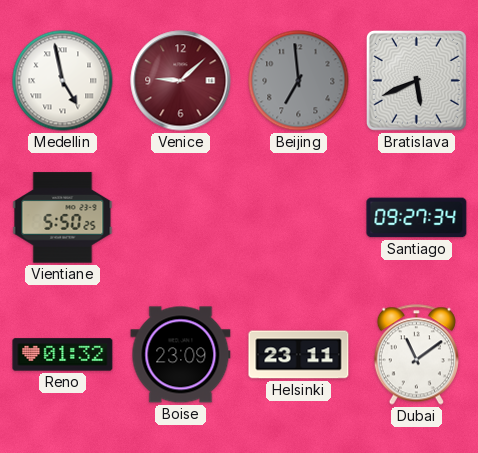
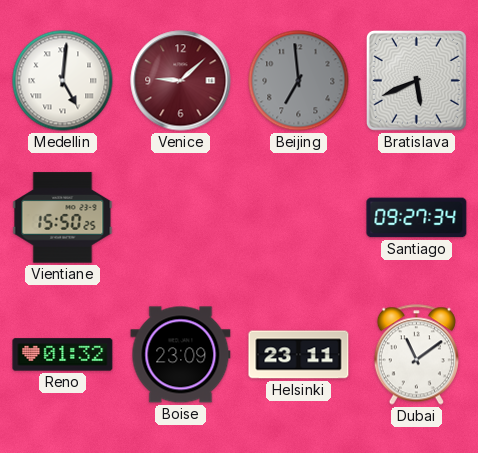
Medellin: 4:58 -> 5:01
Vientiane: 5:50 -> 15:50
